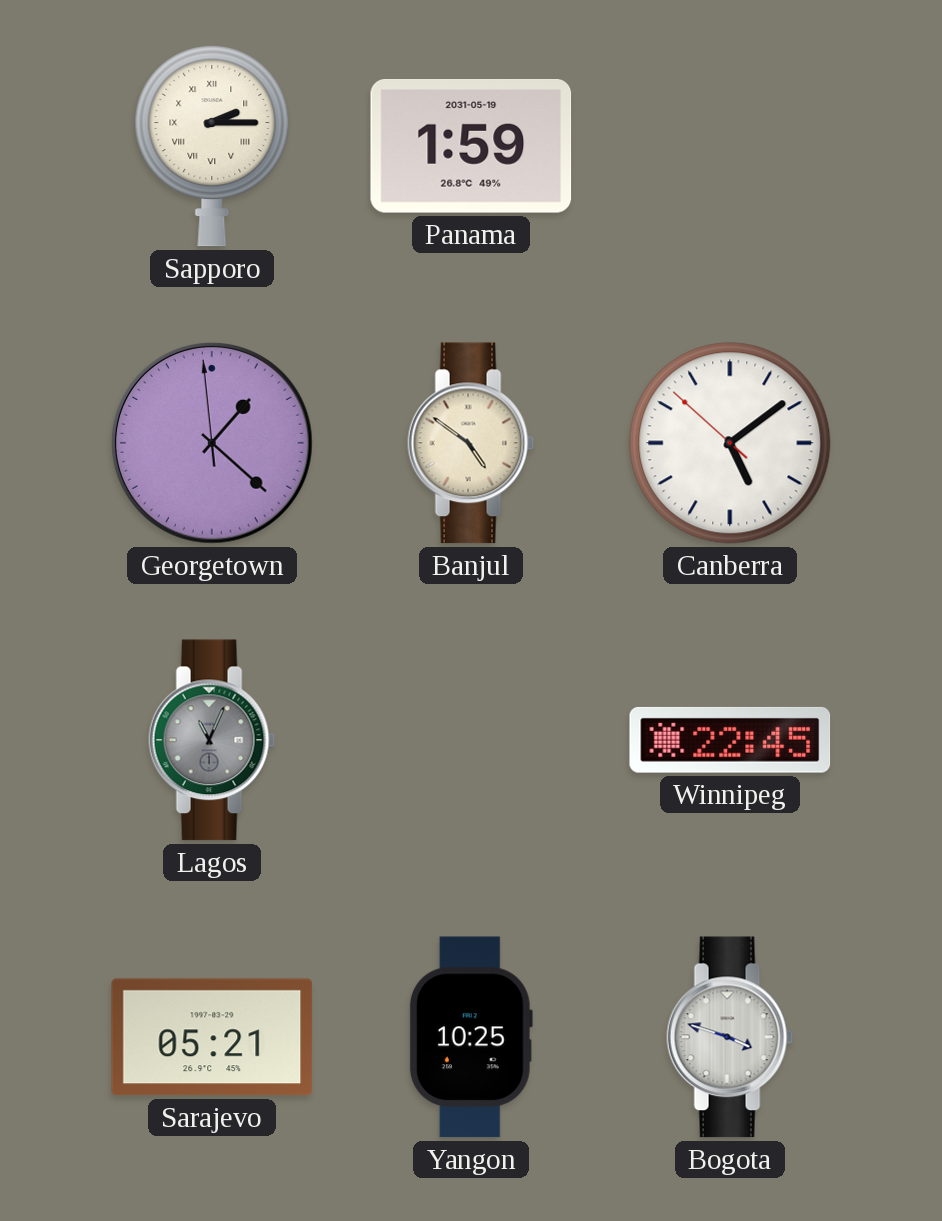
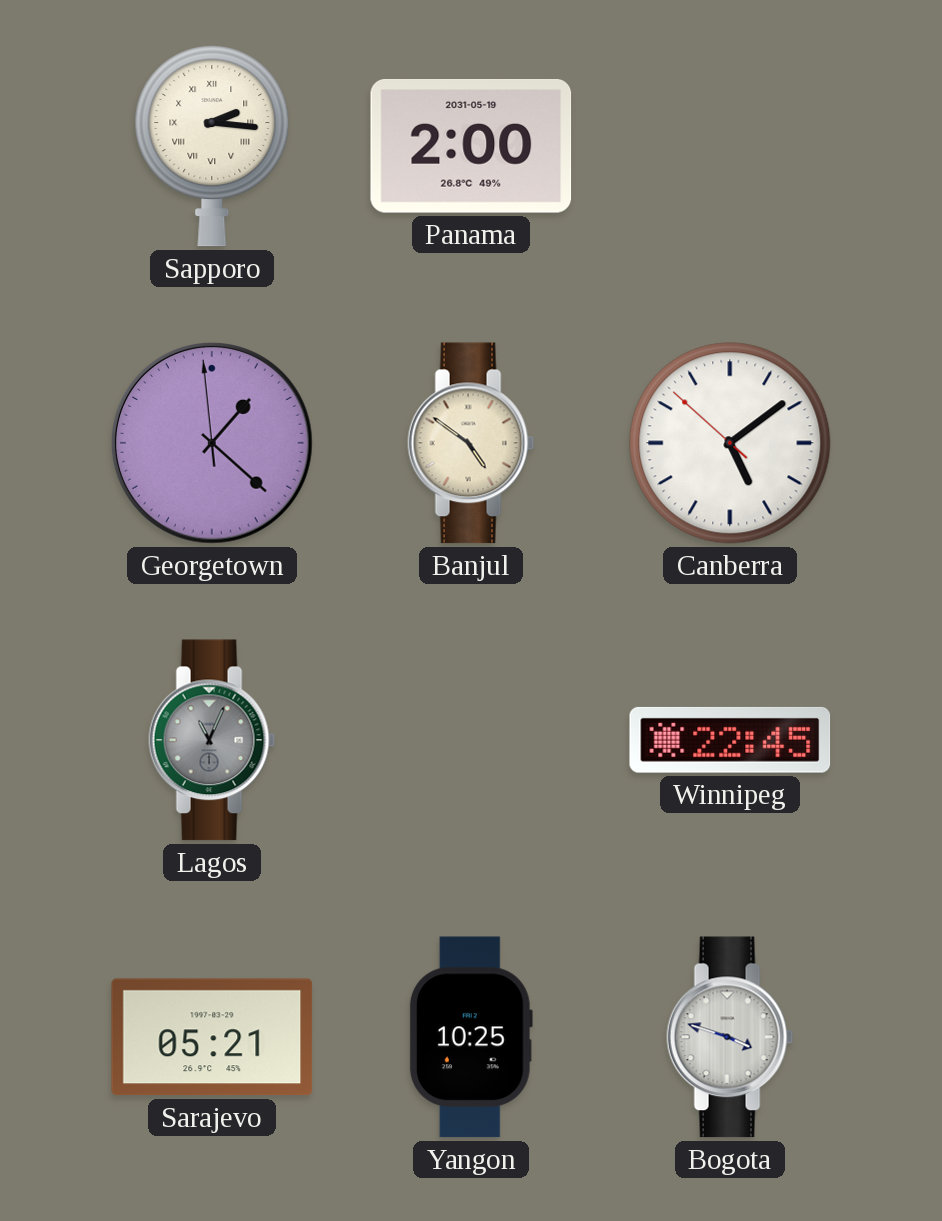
Sapporo: 2:15 -> 2:16
Panama: 1:59 -> 2:00
